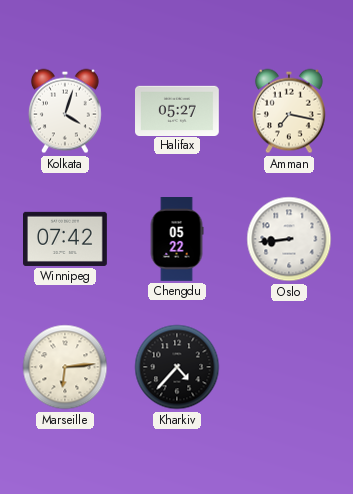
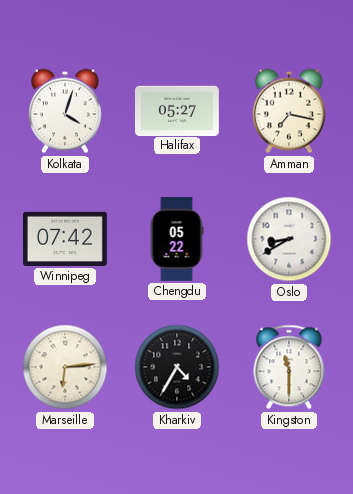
Oslo: 8:44 -> 8:40
Kharkiv: 4:37 -> 4:35
Kingston: none -> 11:30
